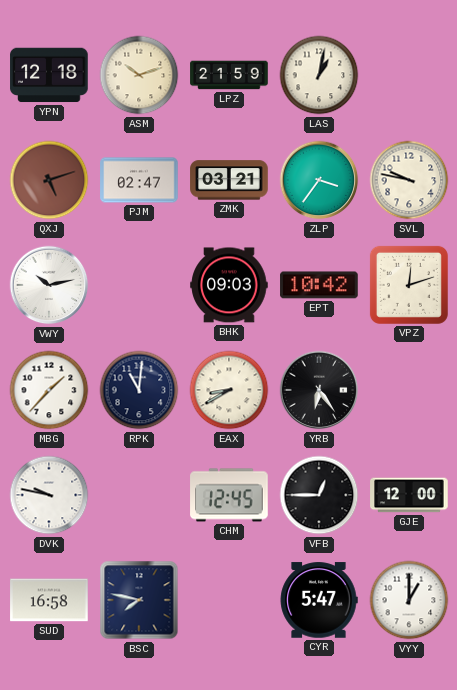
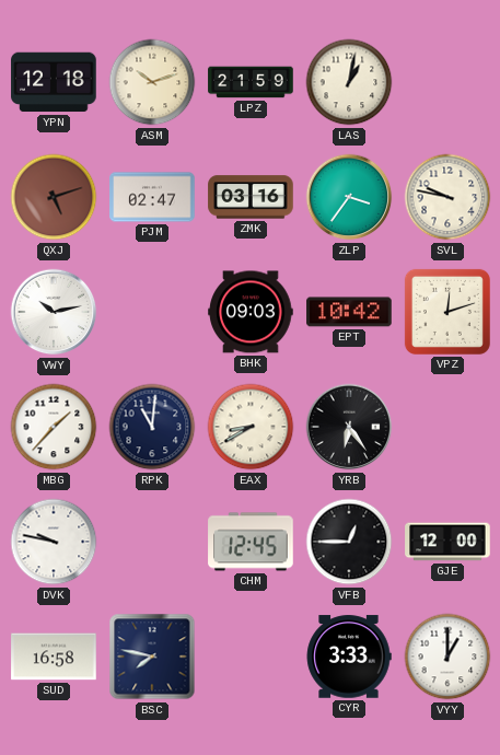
ZMK: 03:21 -> 03:16
CYR: 5:47 -> 3:33
